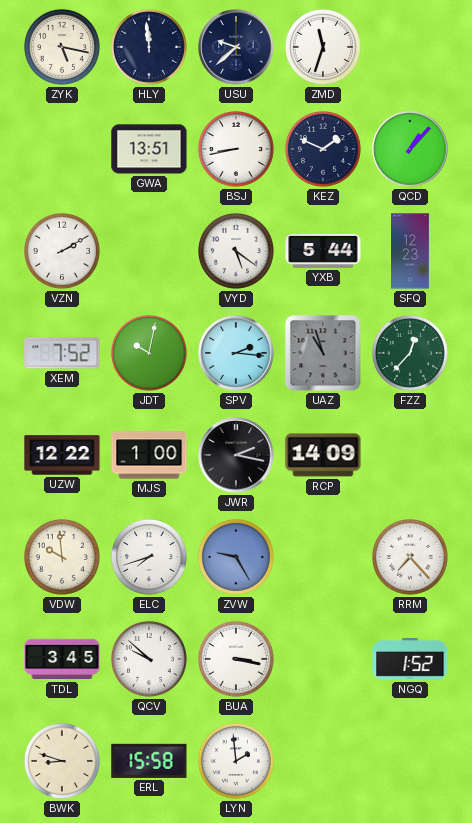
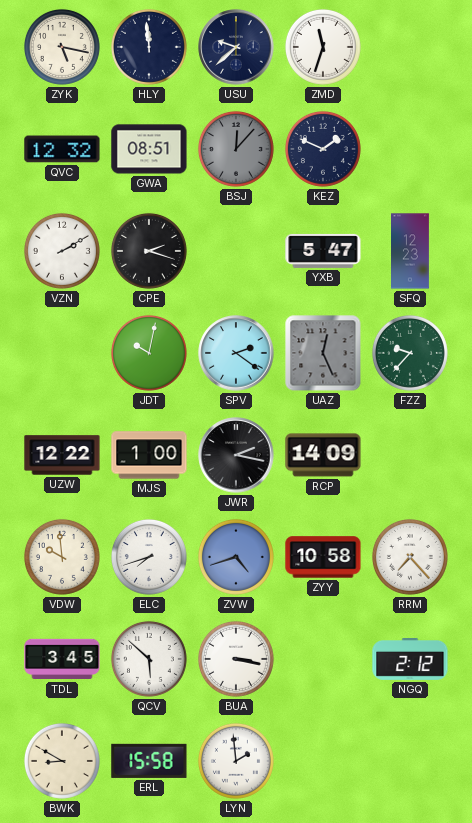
QVC: none -> 12:32
GWA: 13:51 -> 08:51
BSJ: 8:43 -> 12:07
BSJ dial: white -> grey
QCD: 1:07 -> none
CPE: none -> 2:18
VYD: 5:21 -> none
YXB: 5:44 -> 5:47
XEM: 7:52 -> none
SPV: 2:16 -> 2:21
UAZ: 10:57 -> 12:26
FZZ: 12:37 -> 9:37
ZVW: 9:25 -> 4:42
ZYY: none -> 10:58
QCV: 9:52 -> 5:52
NGQ: 1:52 -> 2:12
BWK: 8:48 -> 8:50
